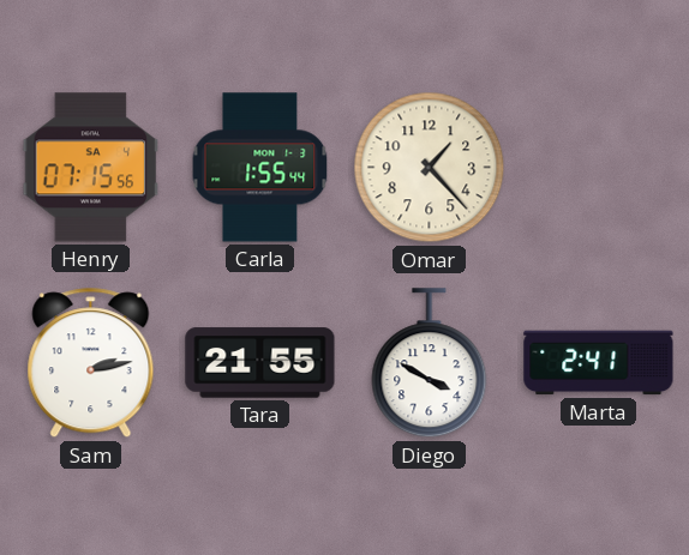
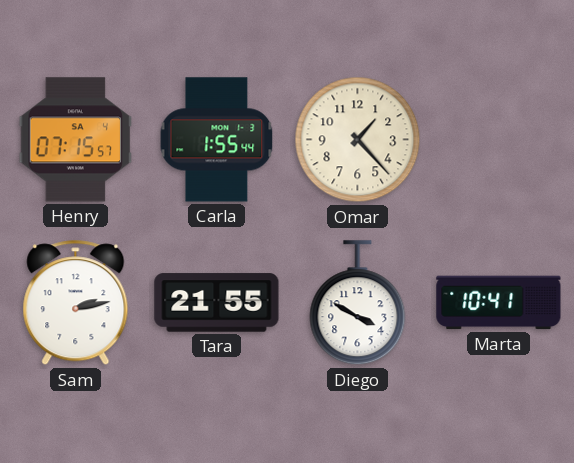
Henry: 07:15:56 -> 07:15:57
Marta: 2:41 -> 10:41
